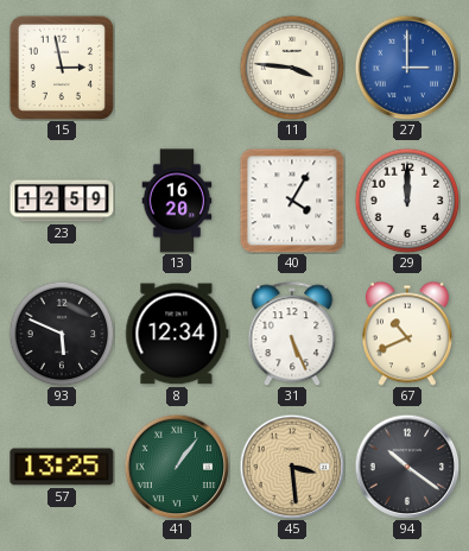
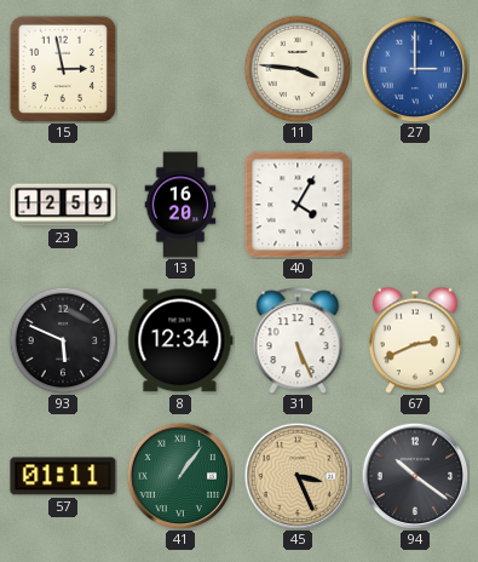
29: 12:00 -> none
67: 10:41 -> 2:41
57: 13:25 -> 01:11
45: 3:29 -> 3:26
